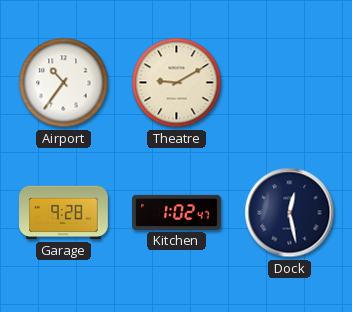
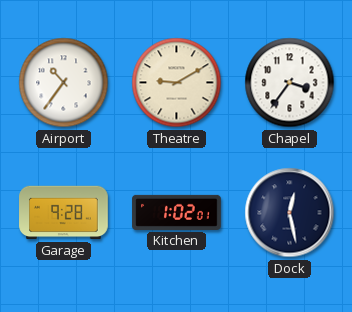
Chapel: none -> 3:36
Kitchen: 1:02:47 -> 1:02:01
